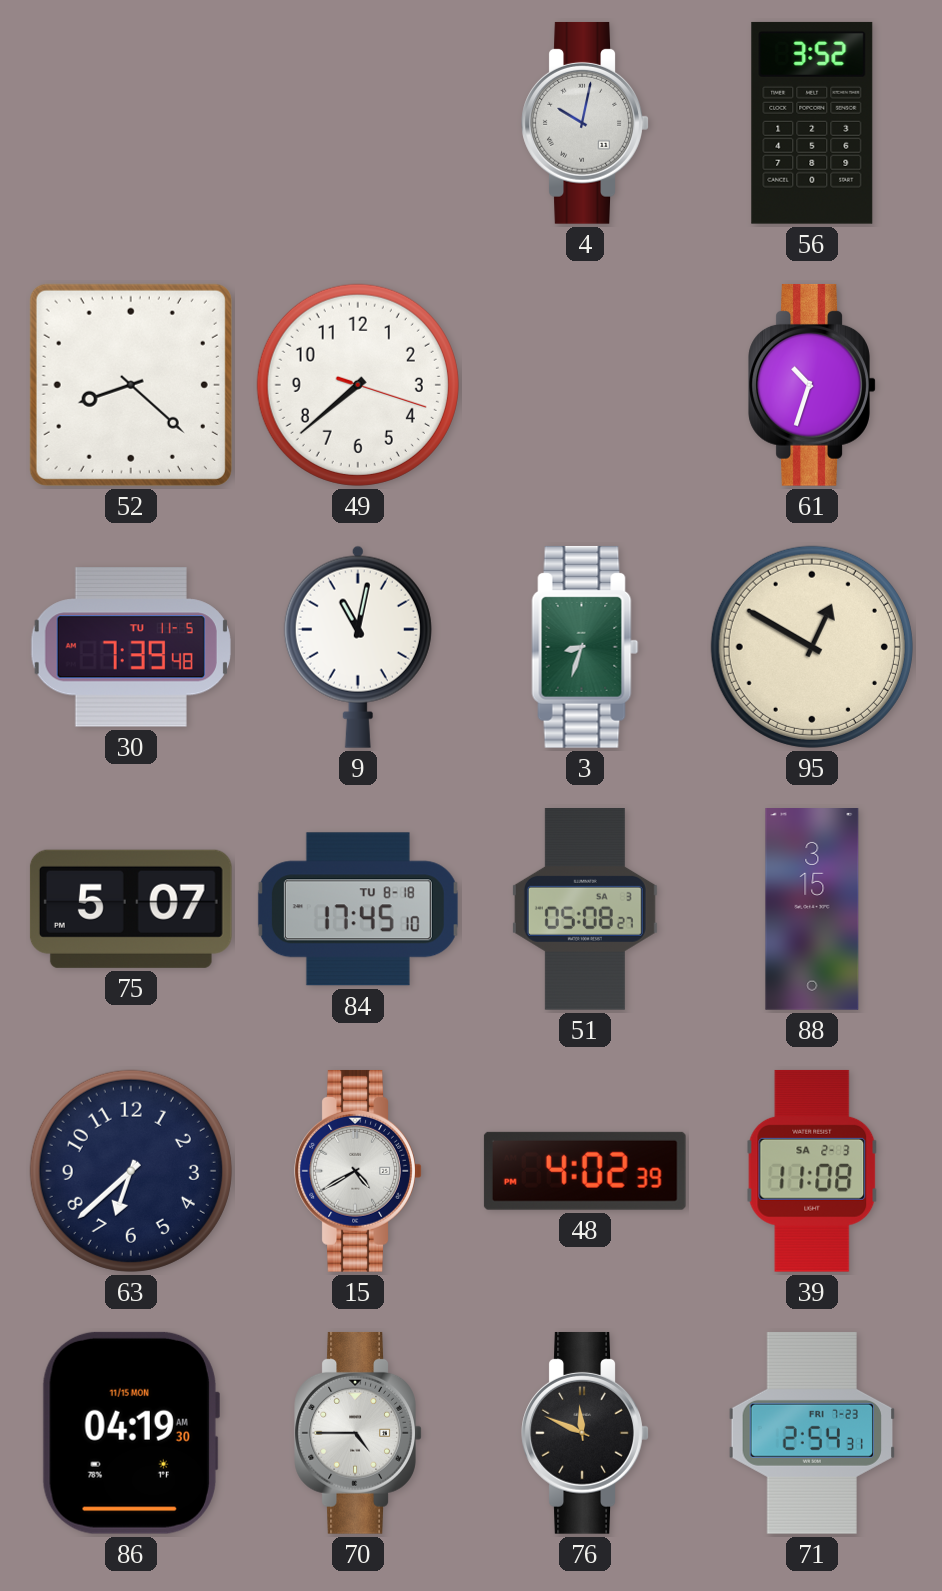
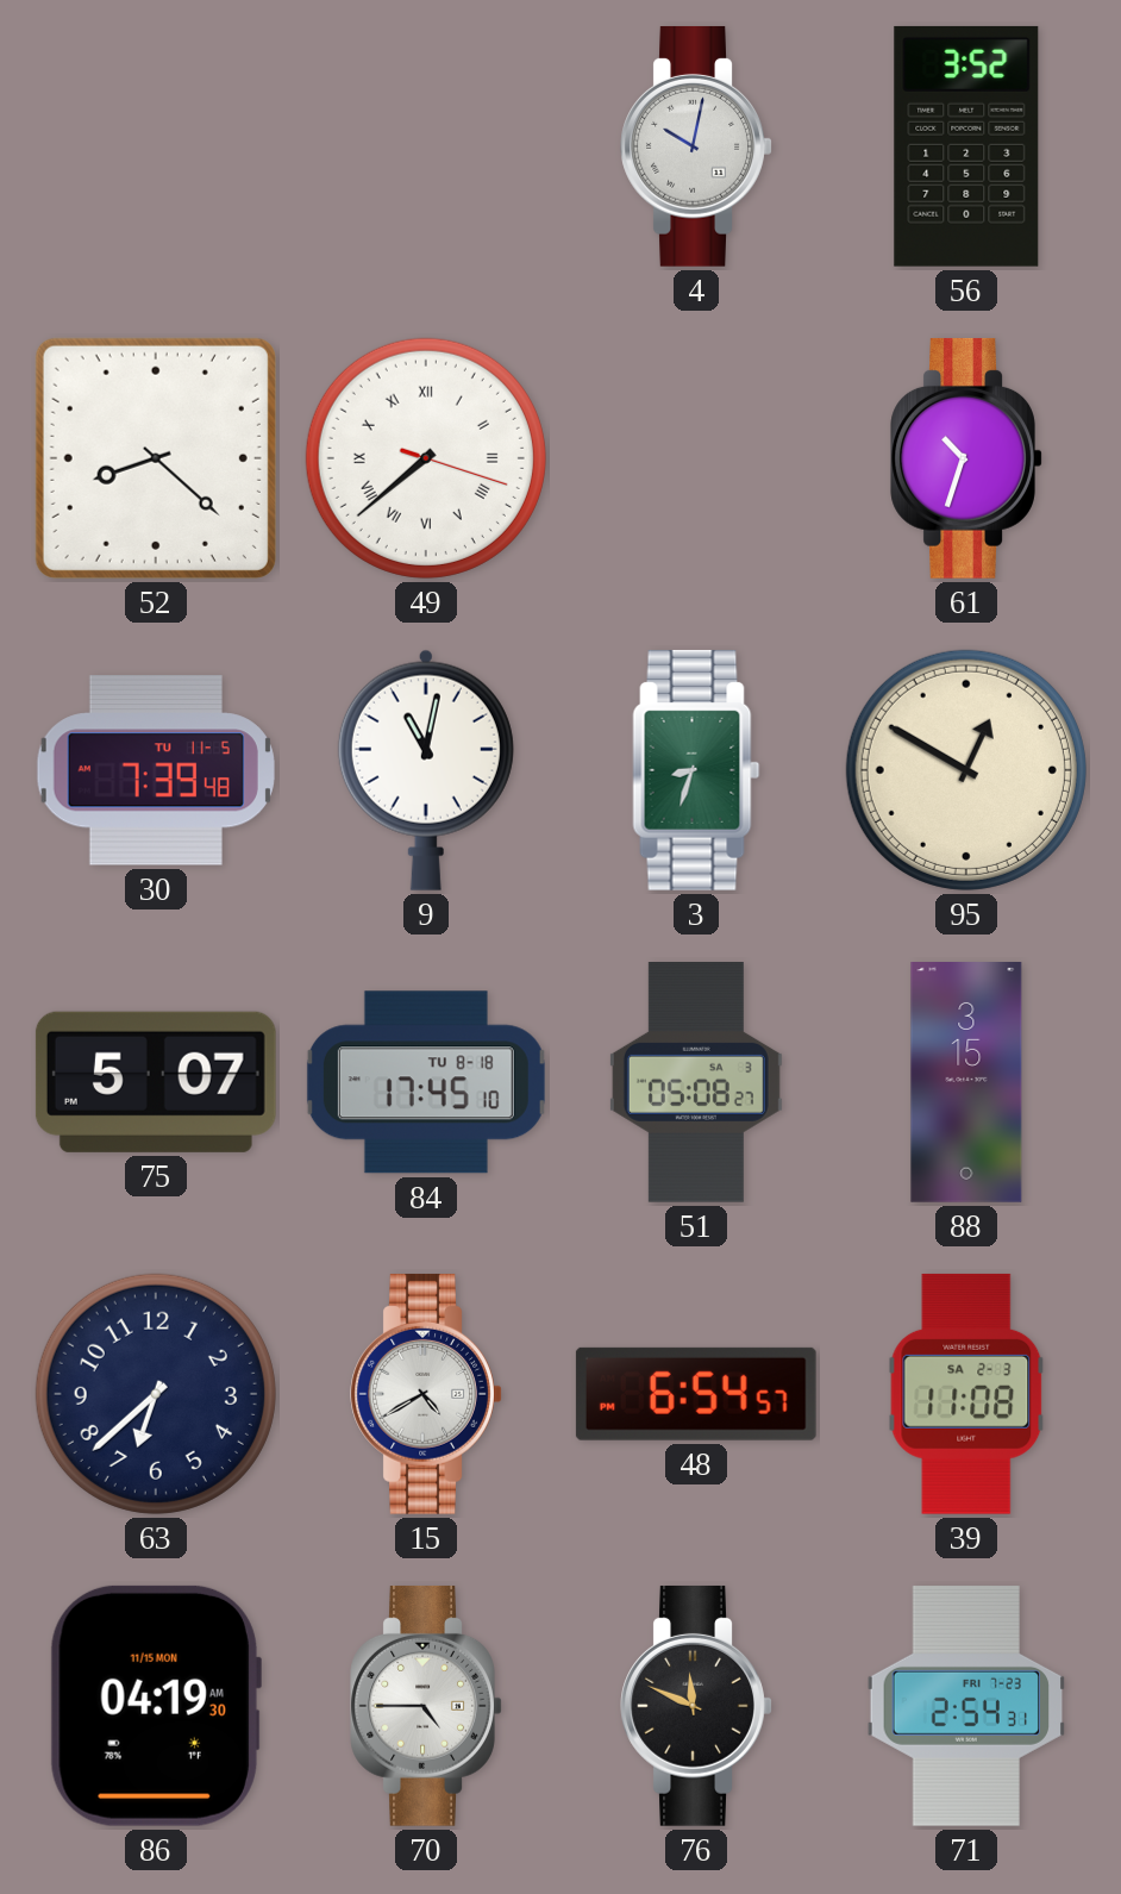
49 numerals: Arabic -> Roman
48: 4:02 -> 6:54
